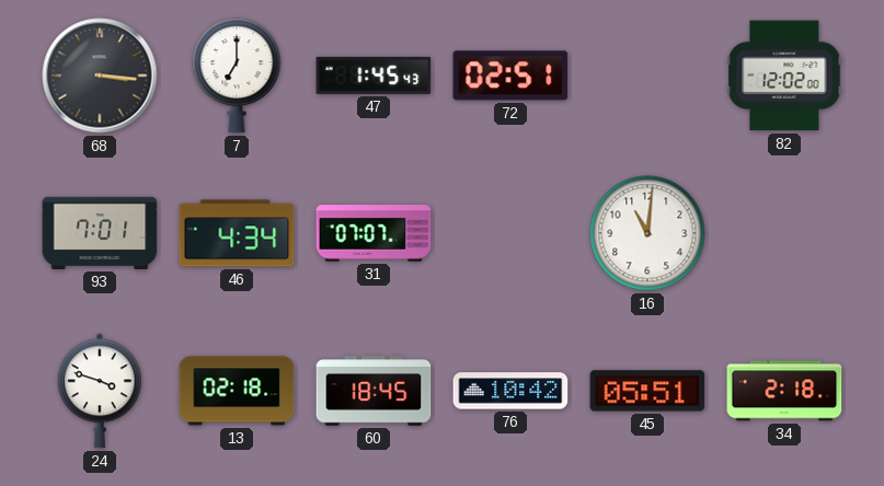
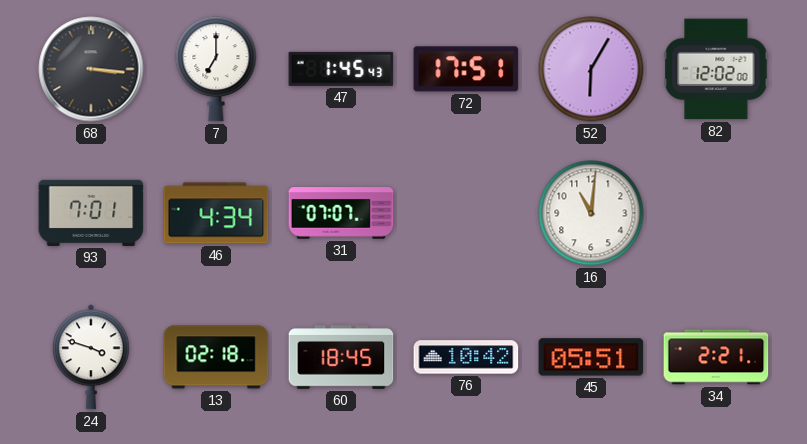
72: 02:51 -> 17:51
52: none -> 6:05
34: 2:18 -> 2:21
